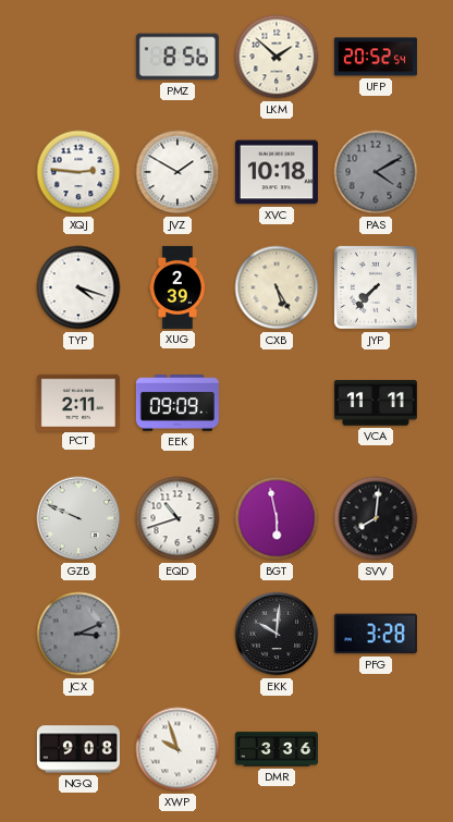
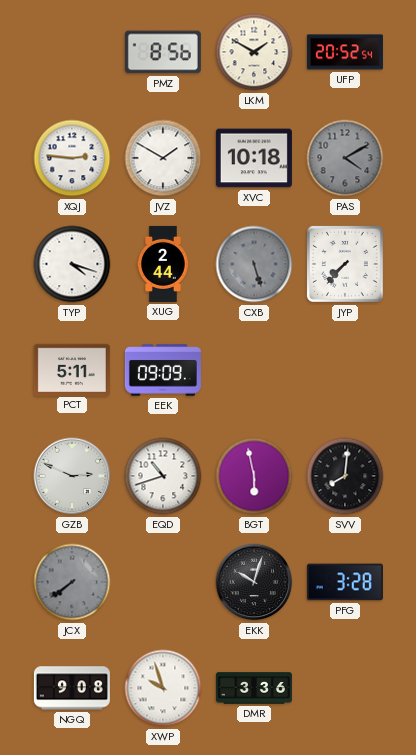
LKM: 1:52 -> 1:50
XUG: 2:39 -> 2:44
CXB: 5:25 -> 5:27
CXB dial: cream -> grey
PCT: 2:11 -> 5:11
VCA: 11:11 -> none
GZB: 9:49 -> 2:49
JCX: 3:11 -> 7:39
EKK: 10:01 -> 10:03
